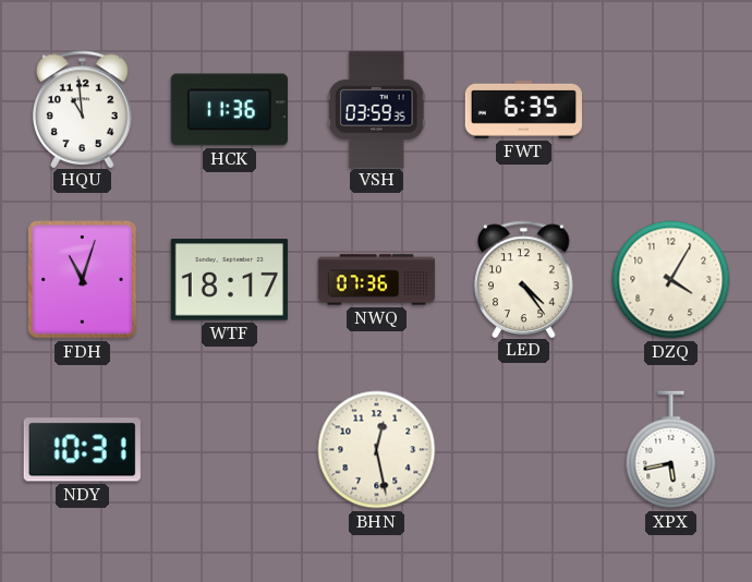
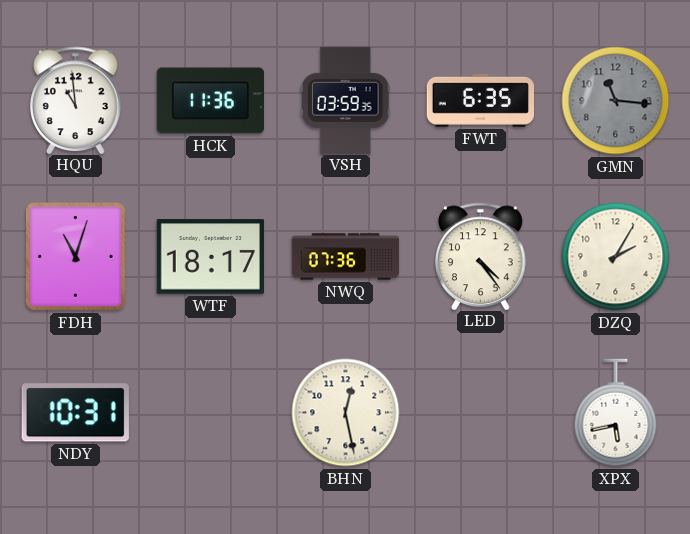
GMN: none -> 11:16
DZQ: 4:05 -> 2:05
